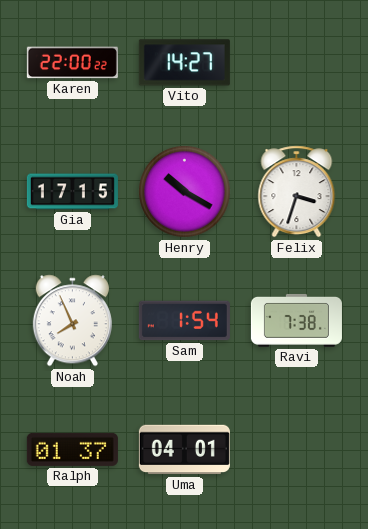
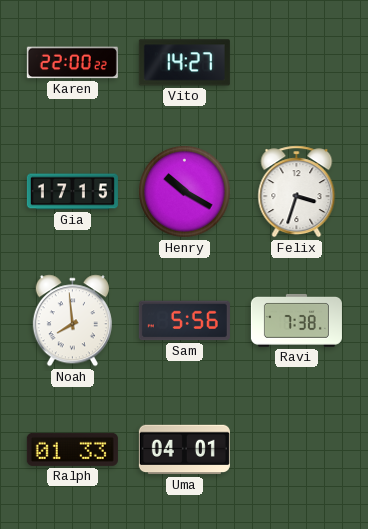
Noah: 7:56 -> 7:59
Sam: 1:54 -> 5:56
Ralph: 01:37 -> 01:33
